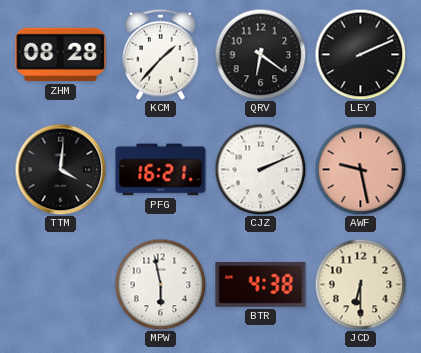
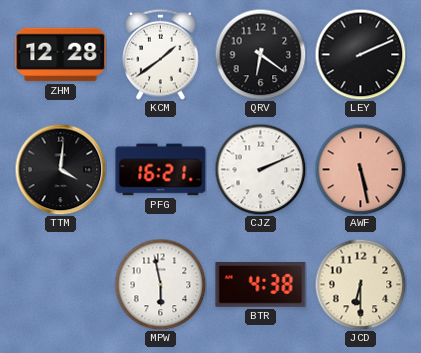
ZHM: 08:28 -> 12:28
KCM: 1:37 -> 1:39
AWF: 9:28 -> 5:28
